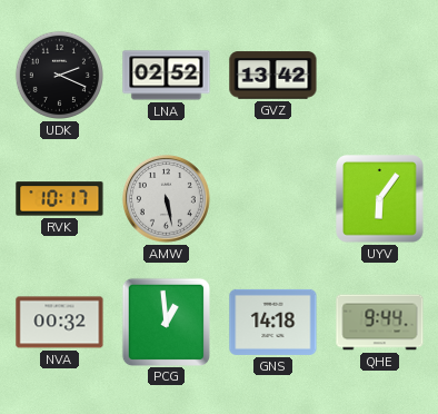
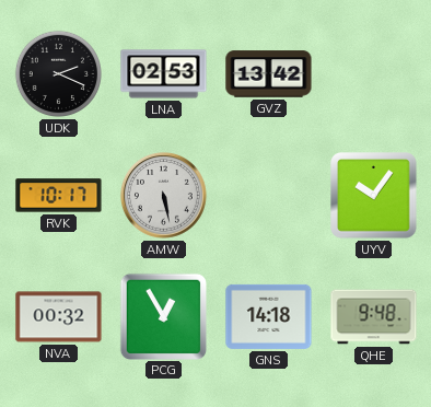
LNA: 02:52 -> 02:53
UYV: 6:06 -> 10:06
PCG: 12:59 -> 12:55
QHE: 9:44 -> 9:48
